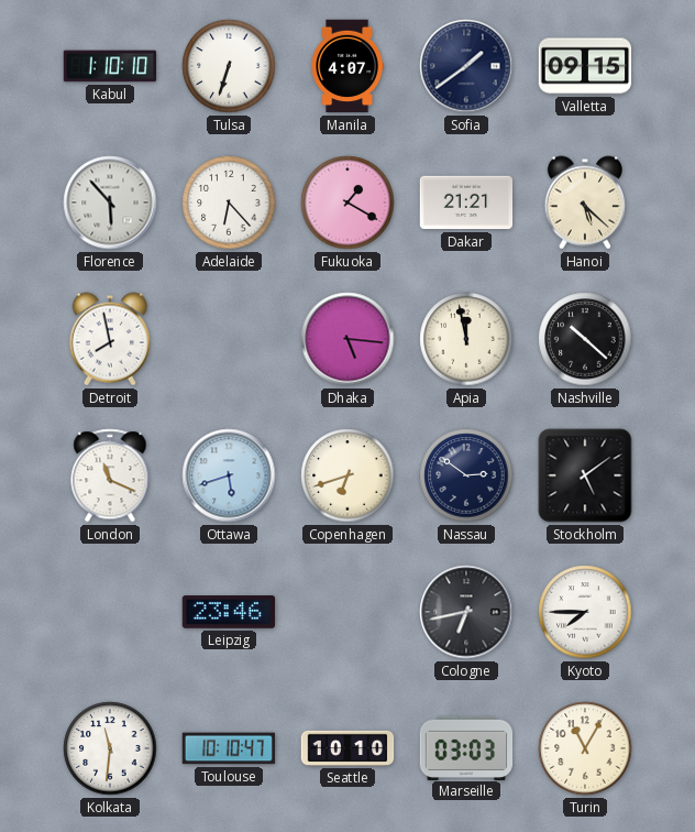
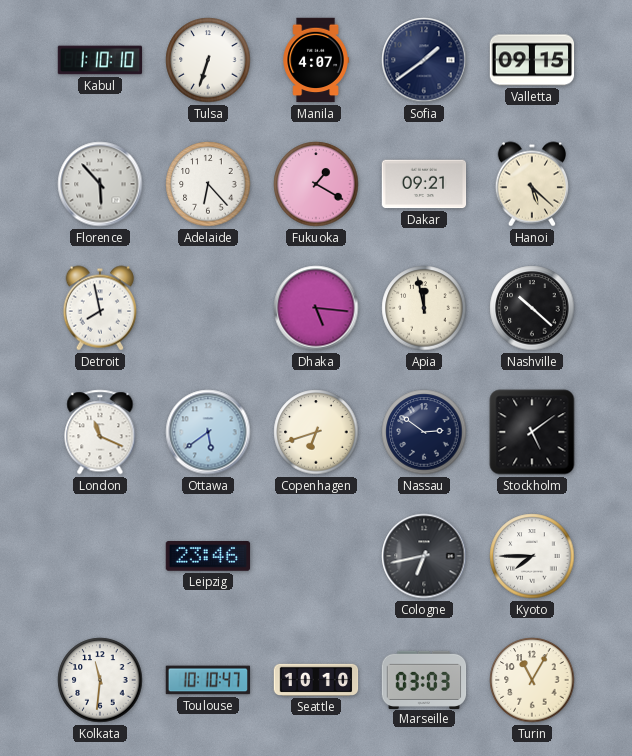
Dakar: 21:21 -> 09:21
Ottawa: 5:42 -> 5:39
